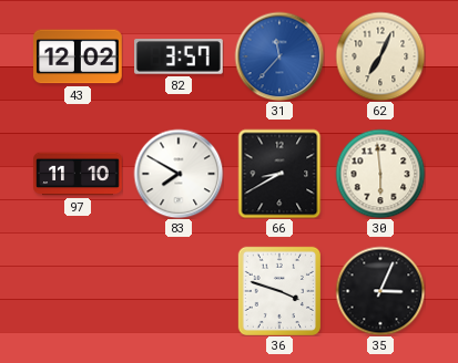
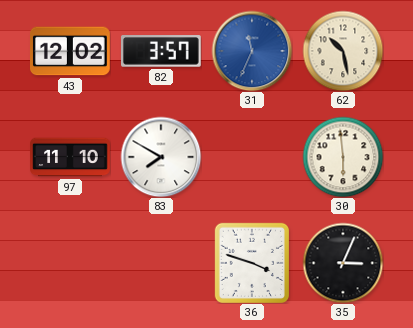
31: 11:37 -> 11:34
62: 7:04 -> 10:28
66: 8:40 -> none
